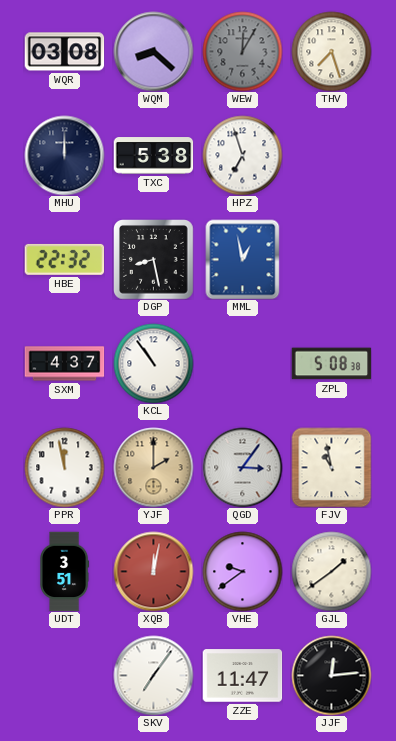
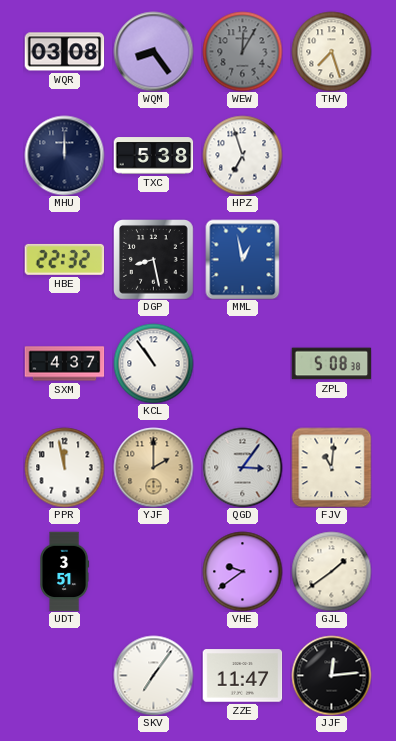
WQM: 8:22 -> 8:24
FJV: 10:58 -> 11:01
XQB: 12:02 -> none
